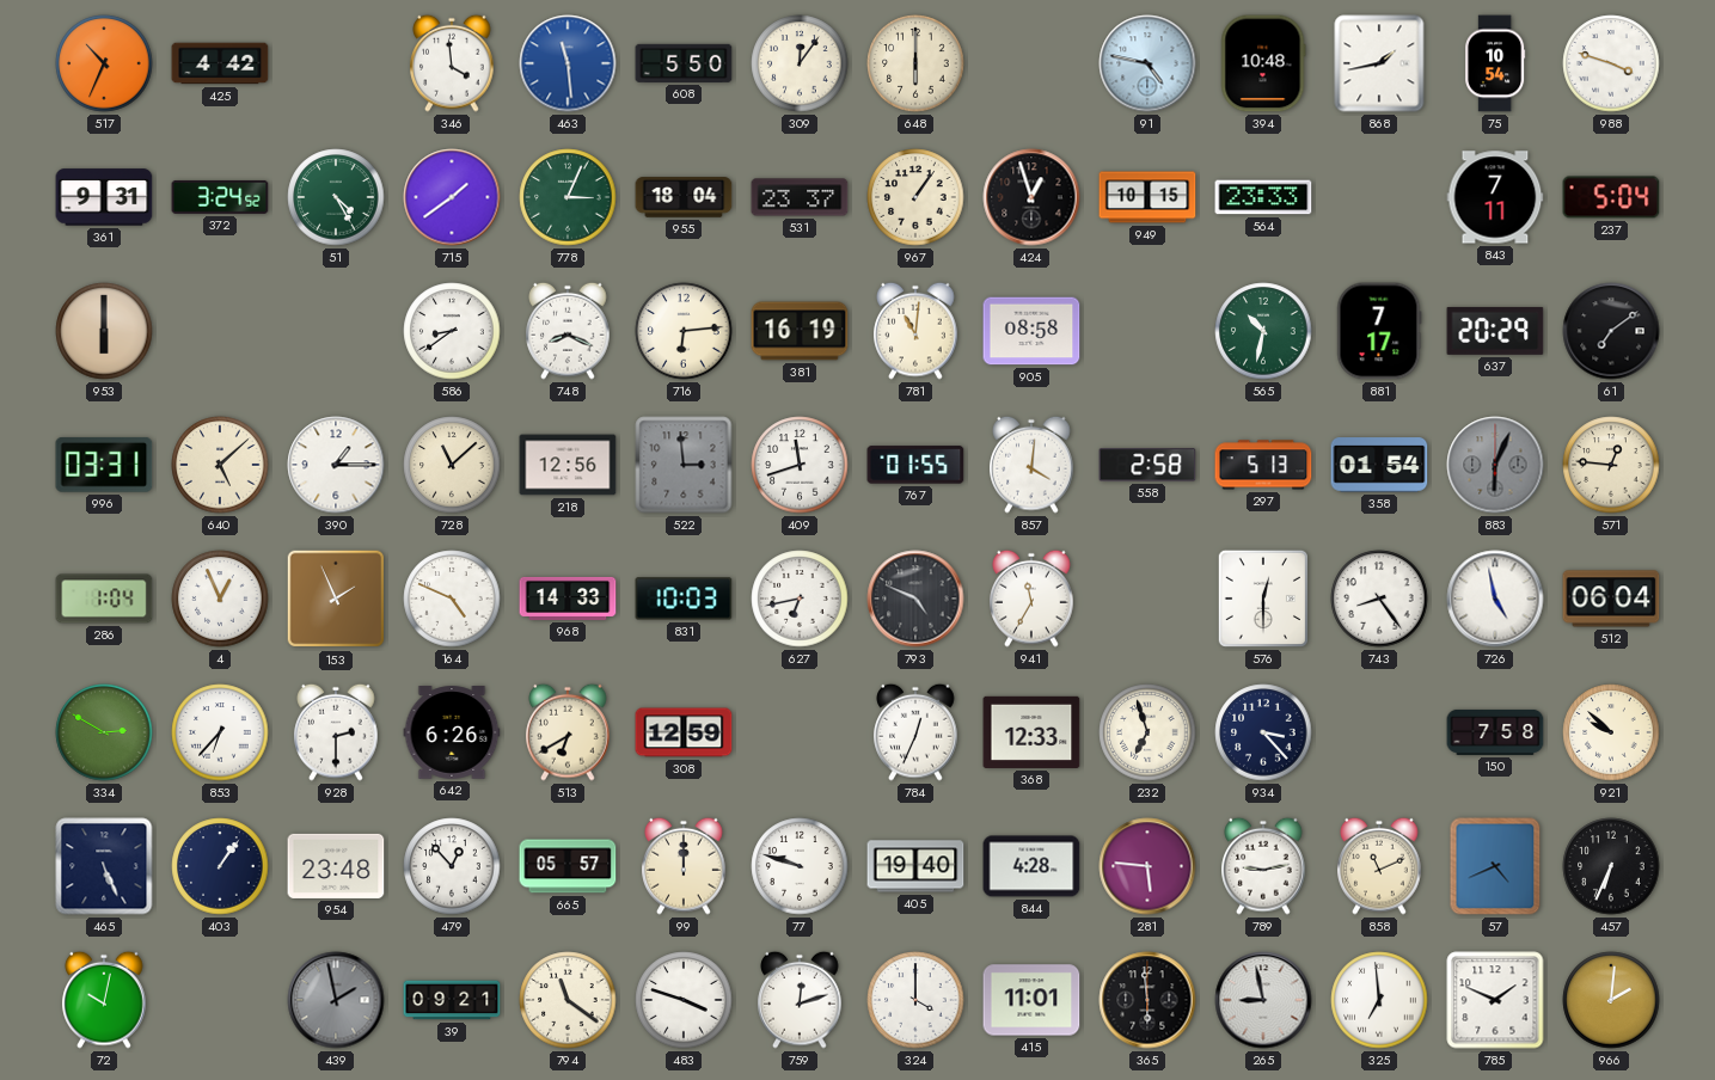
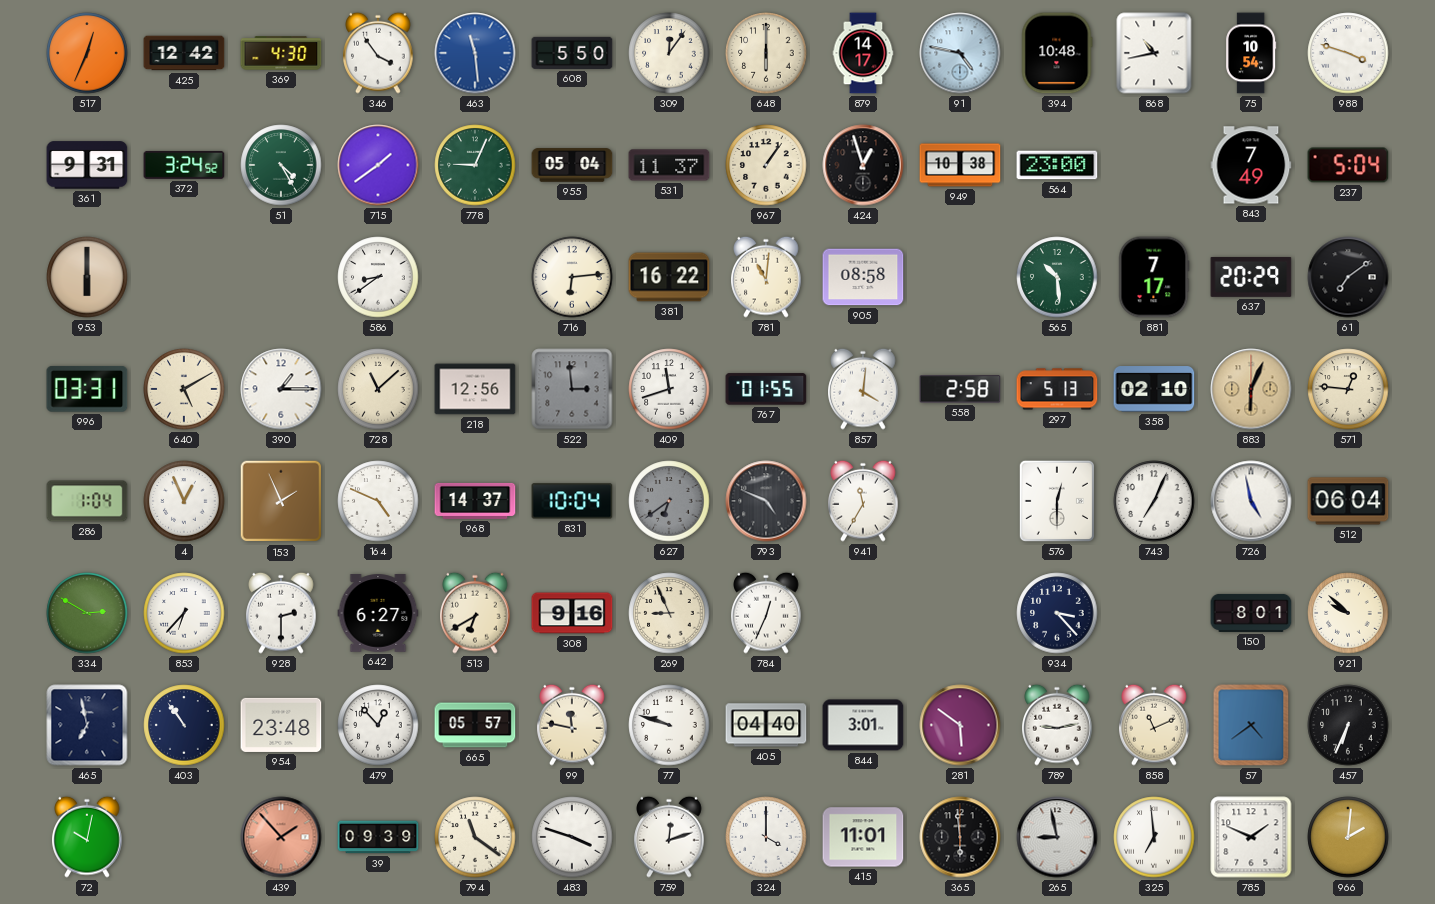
517: 10:34 -> 12:34
425: 4:42 -> 12:42
369: none -> 4:30
346: 3:59 -> 3:54
879: none -> 14:17
868: 1:43 -> 10:43
778: 3:04 -> 9:04
955: 18:04 -> 05:04
531: 23:37 -> 11:37
949: 10:15 -> 10:38
564: 23:33 -> 23:00
843: 7:11 -> 7:49
748: 8:19 -> none
381: 16:19 -> 16:22
565: 10:32 -> 10:29
640: 5:08 -> 5:10
358: 01:54 -> 02:10
883 dial: grey -> champagne
968: 14:33 -> 14:37
831: 10:03 -> 10:04
627: 6:43 -> 6:39
627 dial: white -> grey
743: 8:24 -> 7:04
642: 6:26 -> 6:27
308: 12:59 -> 9:16
269: none -> 8:56
368: 12:33 -> none
232: 6:57 -> none
150: 7:58 -> 8:01
465: 5:26 -> 6:58
403: 1:06 -> 10:54
99: 12:00 -> 11:47
405: 19:40 -> 04:40
844: 4:28 -> 3:01
281: 5:46 -> 5:51
57: 4:41 -> 4:39
439: 1:58 -> 1:53
439 dial: grey -> salmon
39: 09:21 -> 09:39
